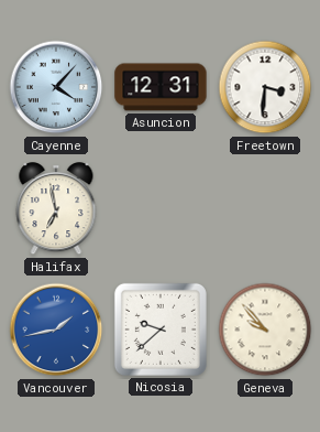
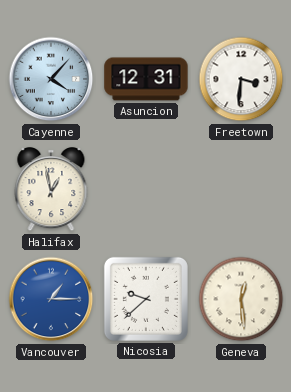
Halifax: 6:58 -> 12:58
Vancouver: 1:43 -> 1:15
Geneva: 9:53 -> 12:29
